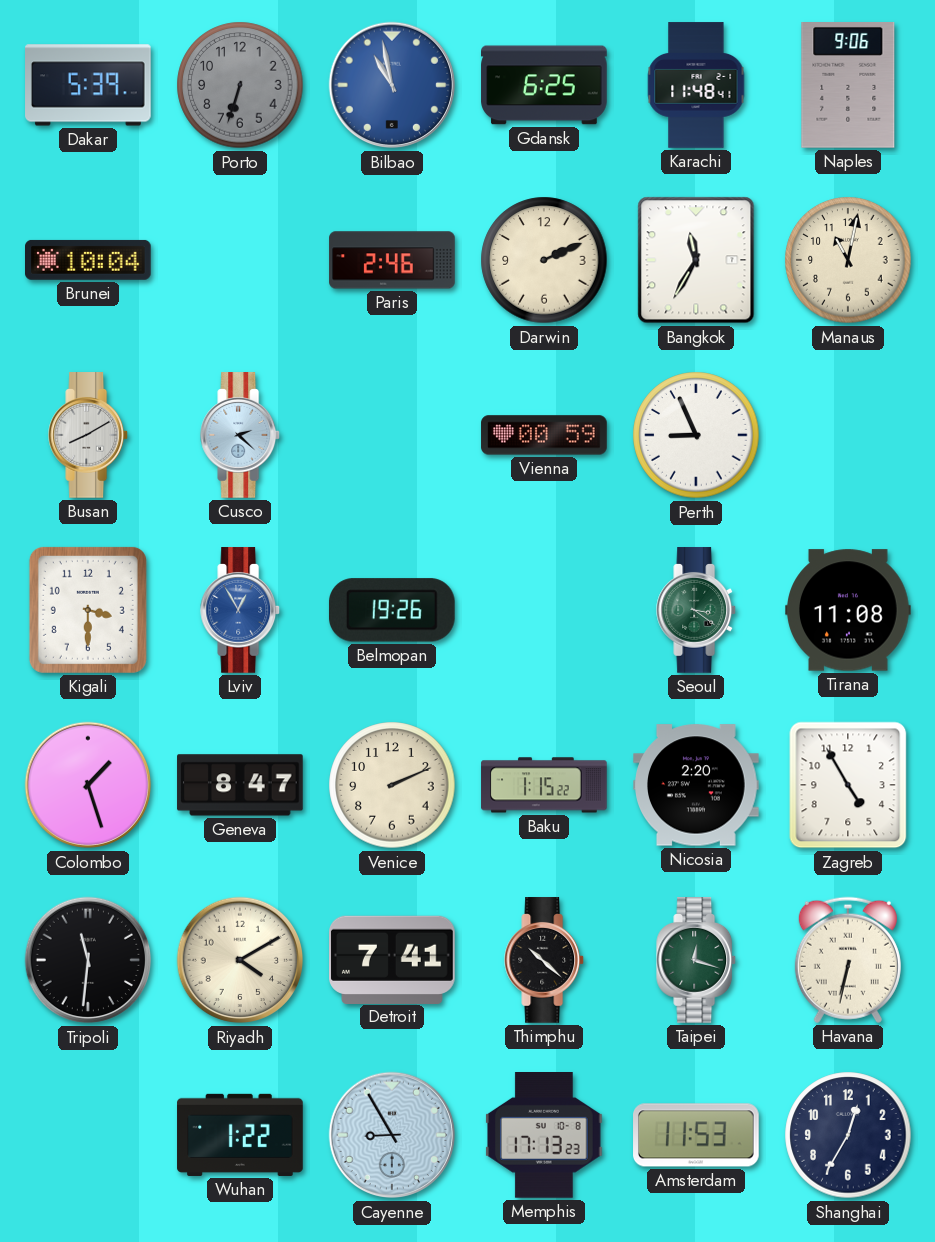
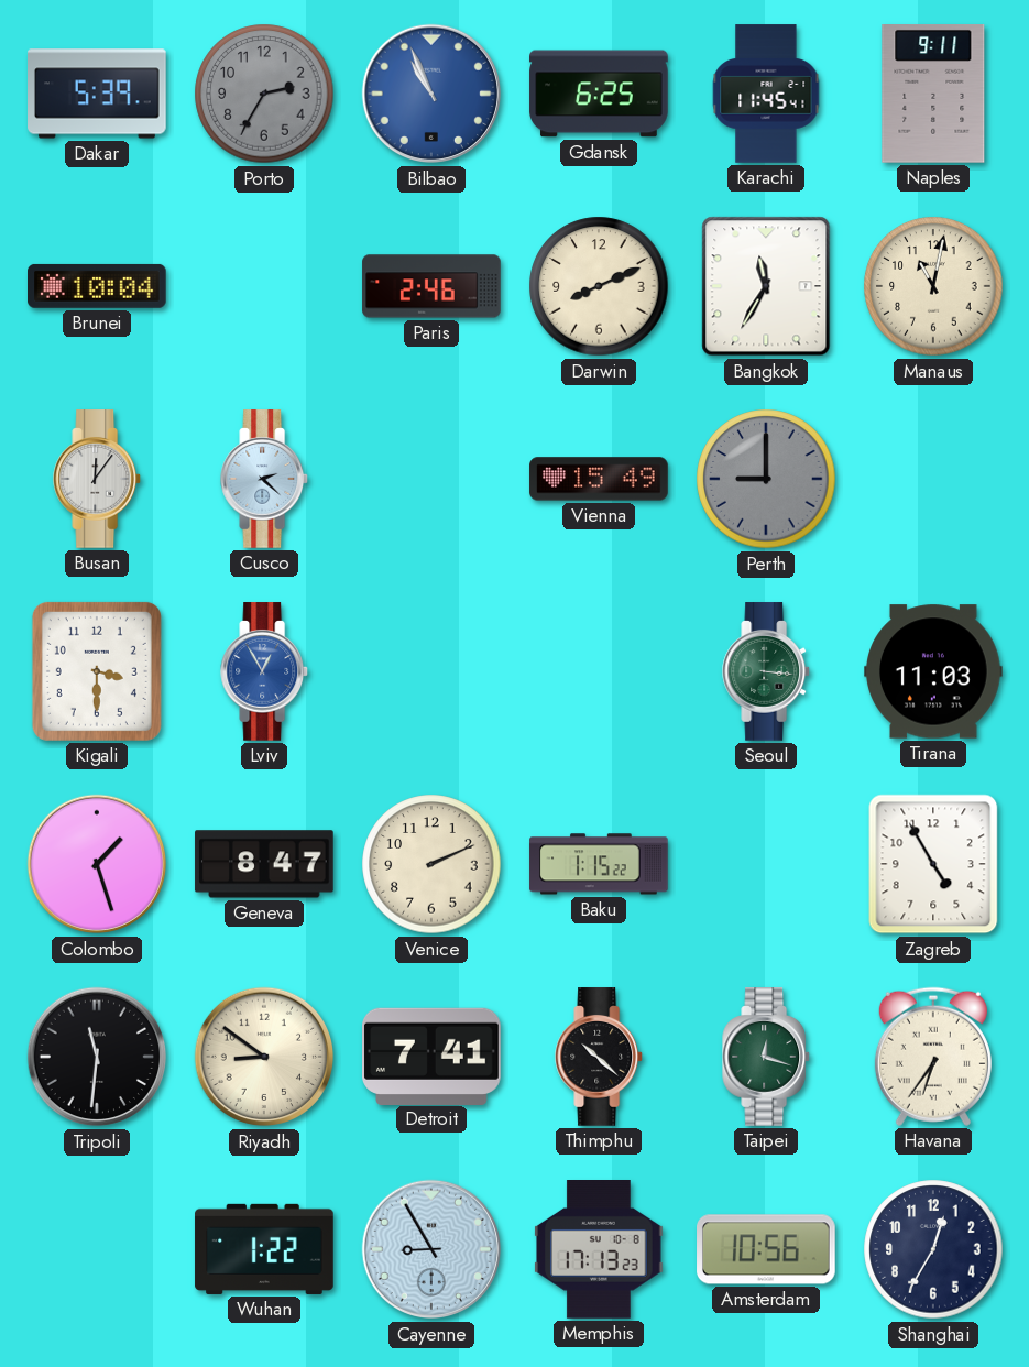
Porto: 6:33 -> 2:35
Bilbao: 10:58 -> 10:56
Karachi: 11:48 -> 11:45
Naples: 9:06 -> 9:11
Darwin: 2:11 -> 8:11
Busan: 8:10 -> 12:06
Vienna: 00:59 -> 15:49
Perth: 8:56 -> 9:00
Perth dial: white -> grey
Belmopan: 19:26 -> none
Seoul: 3:21 -> 3:16
Tirana: 11:08 -> 11:03
Nicosia: 2:20 -> none
Riyadh: 4:10 -> 8:51
Havana: 6:32 -> 6:36
Amsterdam: 11:53 -> 10:56
